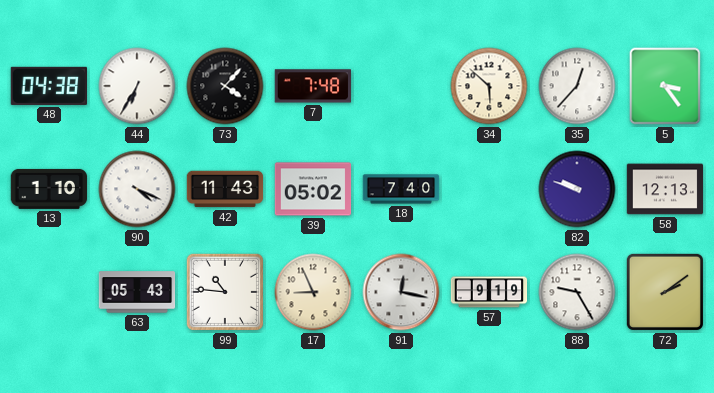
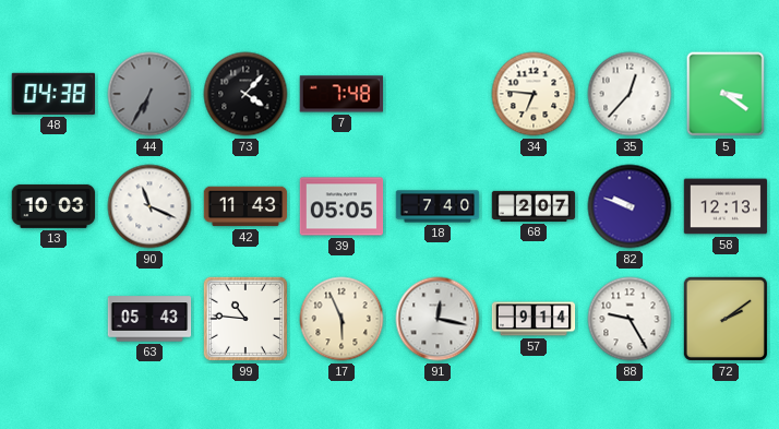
44 dial: white -> grey
34: 5:52 -> 6:46
5: 3:24 -> 3:21
13: 1:10 -> 10:03
90: 4:19 -> 11:19
39: 05:02 -> 05:05
68: none -> 2:07
17: 8:56 -> 5:56
57: 9:19 -> 9:14
